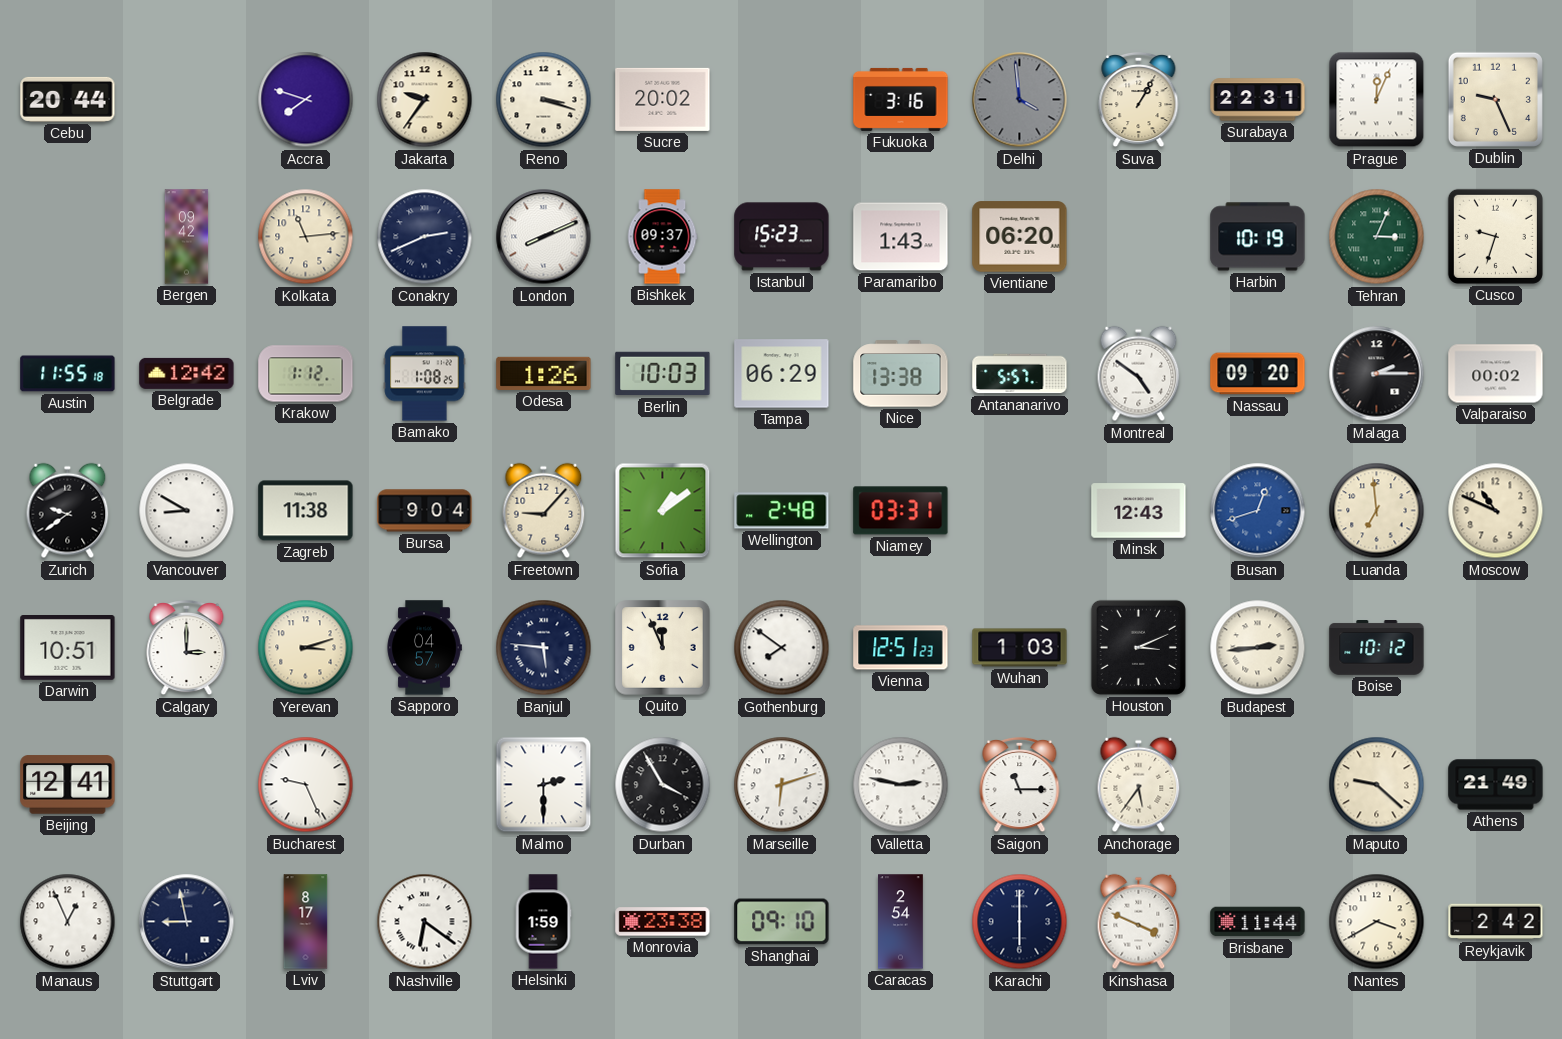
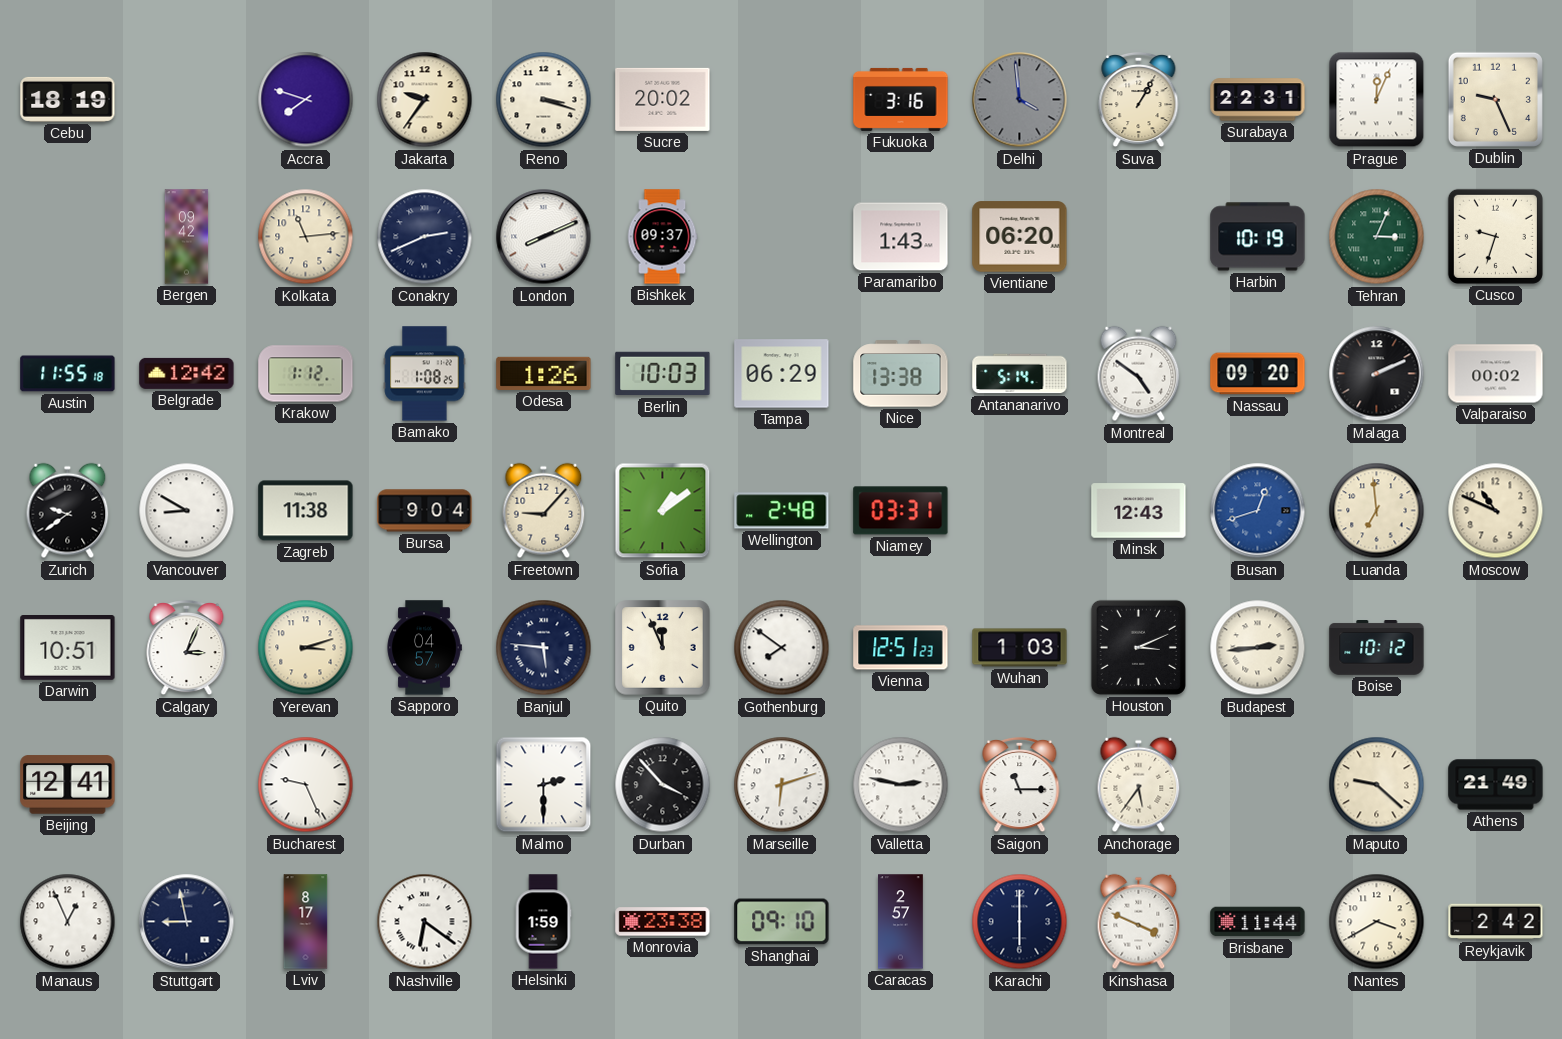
Cebu: 20:44 -> 18:19
Istanbul: 15:23 -> none
Antananarivo: 5:57 -> 5:14
Malaga: 2:15 -> 2:11
Calgary: 3:00 -> 3:04
Durban: 3:55 -> 3:53
Caracas: 2:54 -> 2:57
